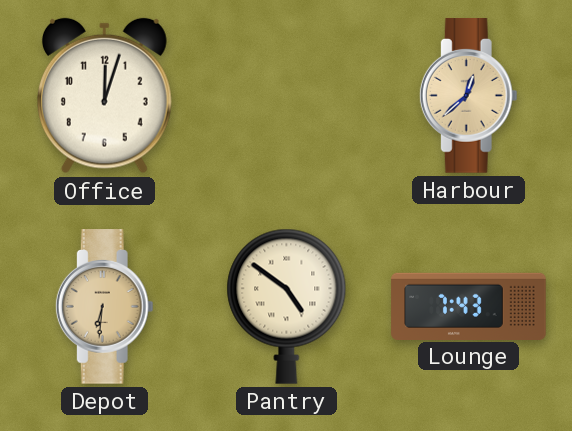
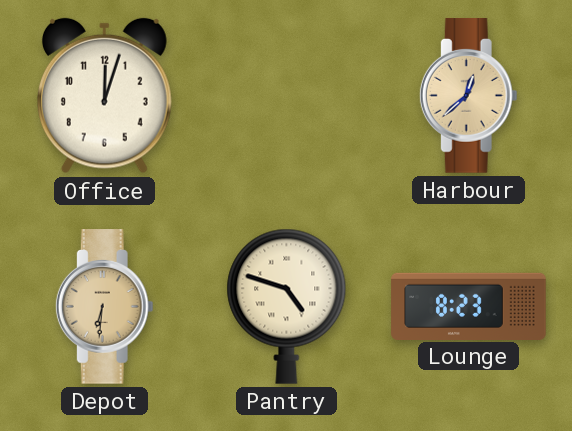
Pantry: 4:51 -> 4:48
Lounge: 7:43 -> 8:23
